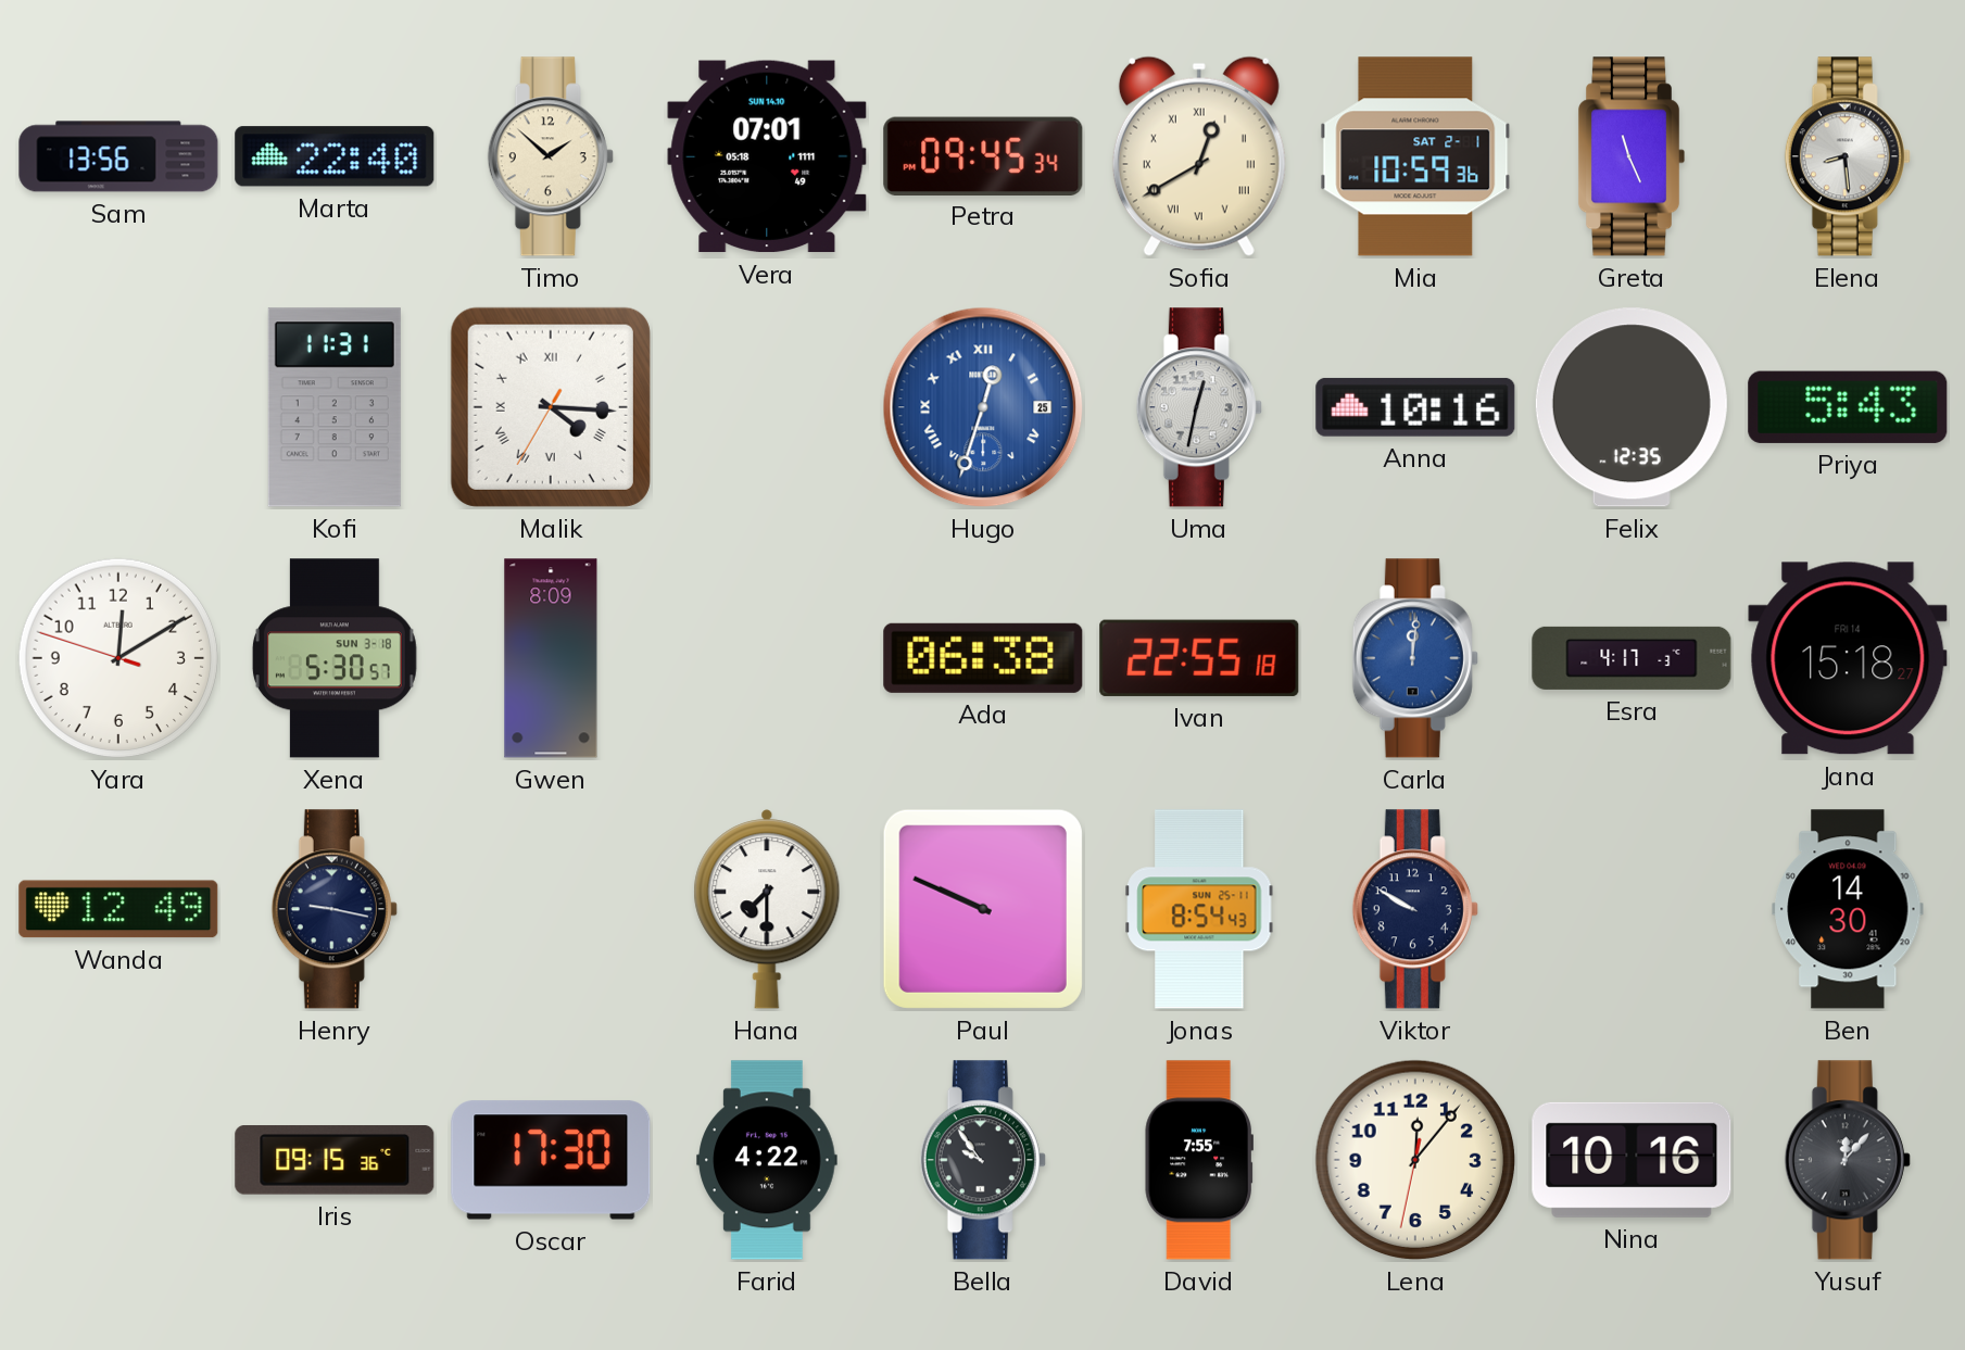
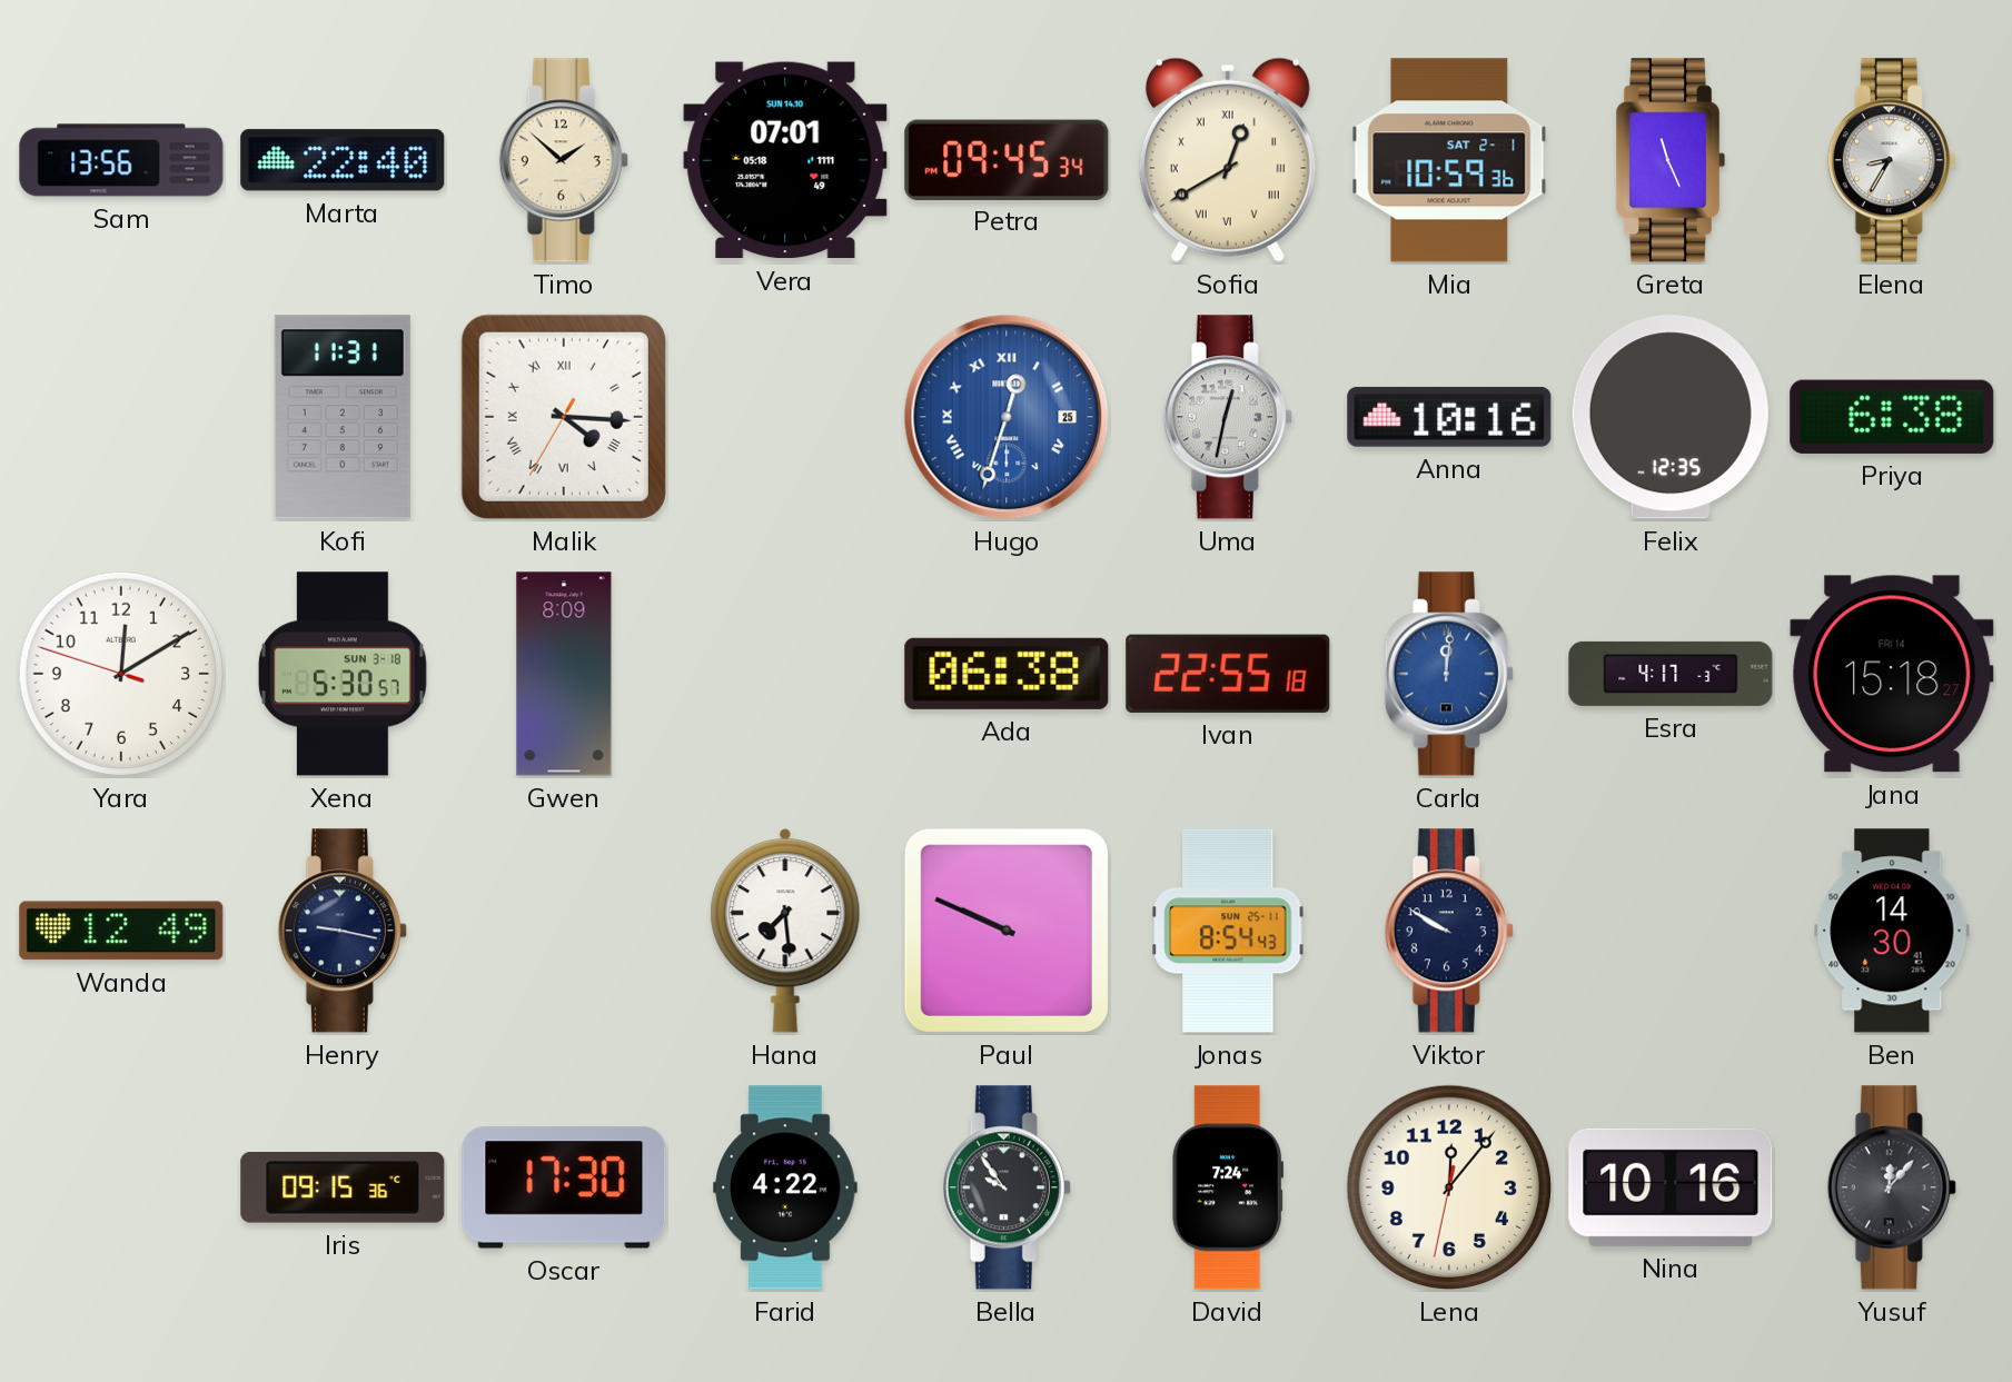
Elena: 8:29 -> 8:35
Priya: 5:43 -> 6:38
Hana: 7:30 -> 7:29
David: 7:55 -> 7:24
